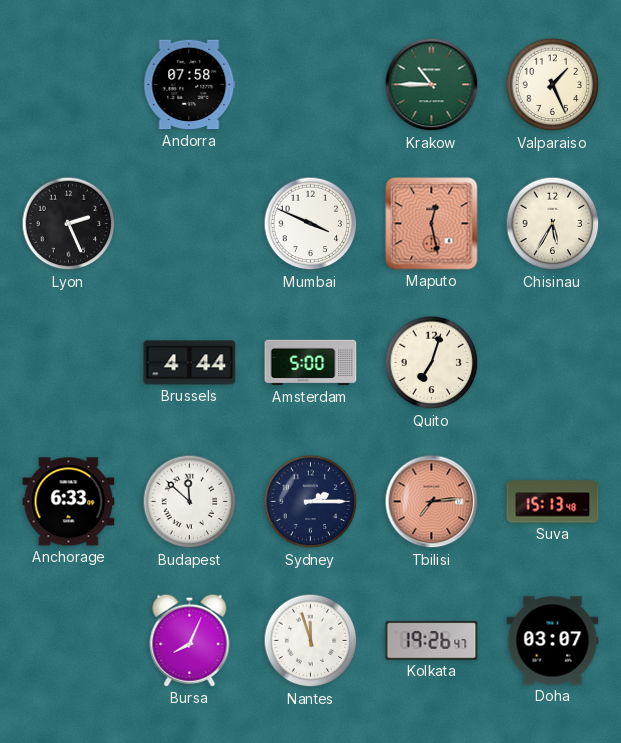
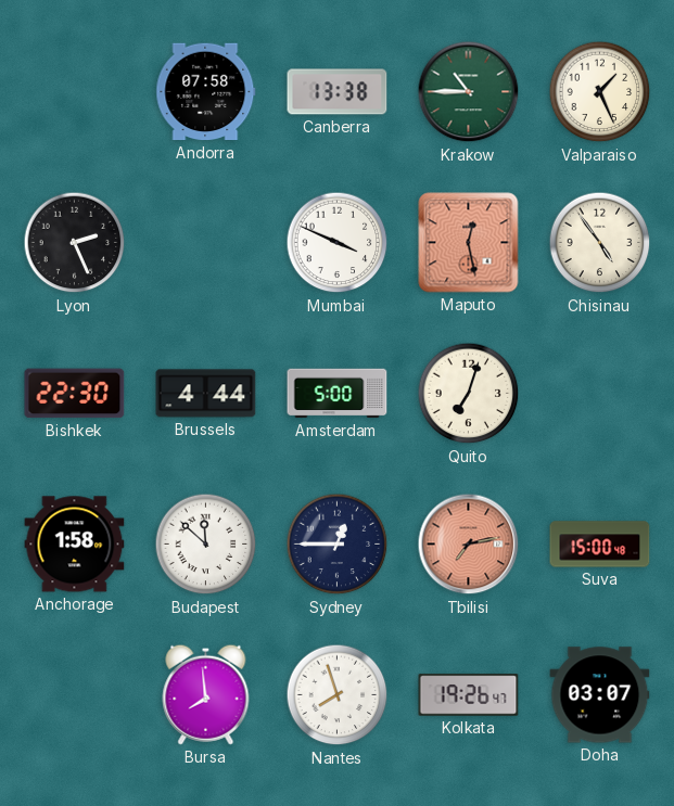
Canberra: none -> 13:38
Chisinau: 5:35 -> 4:54
Bishkek: none -> 22:30
Anchorage: 6:33 -> 1:58
Sydney: 2:15 -> 12:45
Tbilisi: 7:14 -> 7:13
Suva: 15:13 -> 15:00
Bursa: 8:04 -> 7:59
Nantes: 11:57 -> 7:57
